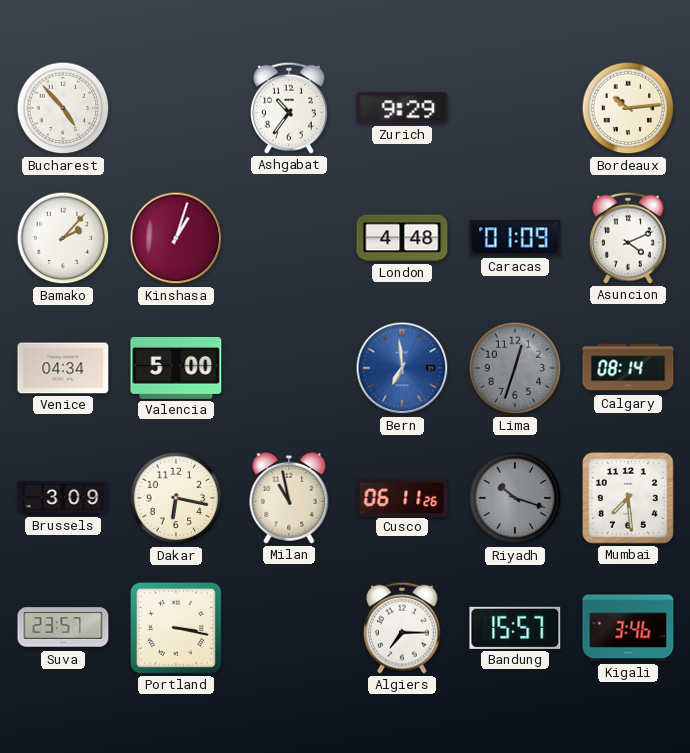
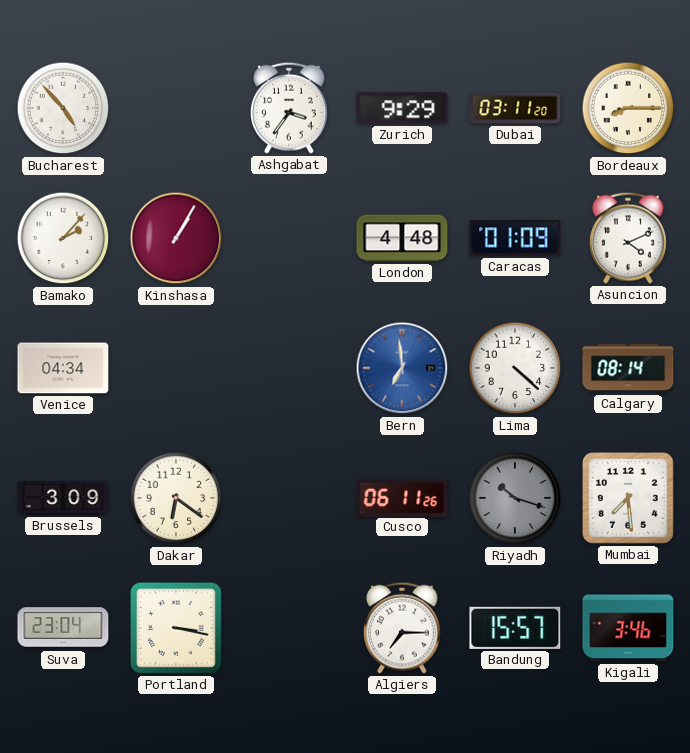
Ashgabat: 10:36 -> 3:36
Dubai: none -> 03:11
Bordeaux: 10:14 -> 8:15
Kinshasa: 1:03 -> 1:05
Valencia: 5:00 -> none
Lima: 12:33 -> 4:22
Lima dial: grey -> white
Dakar: 6:17 -> 6:21
Milan: 10:58 -> none
Suva: 23:57 -> 23:04
